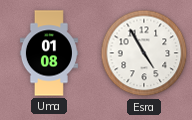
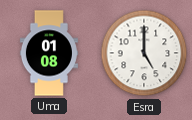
Esra: 4:55 -> 5:00
